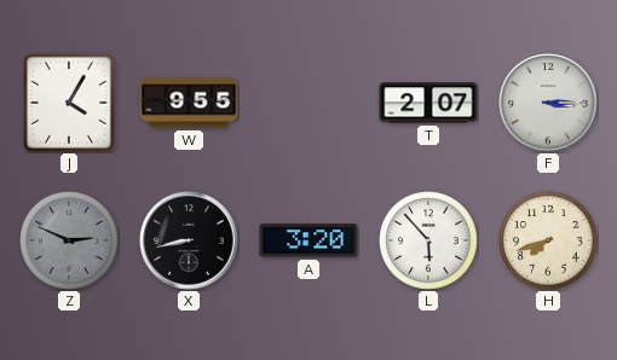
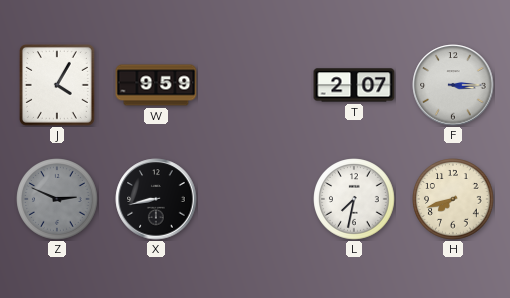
W: 9:55 -> 9:59
A: 3:20 -> none
L: 5:53 -> 7:32
